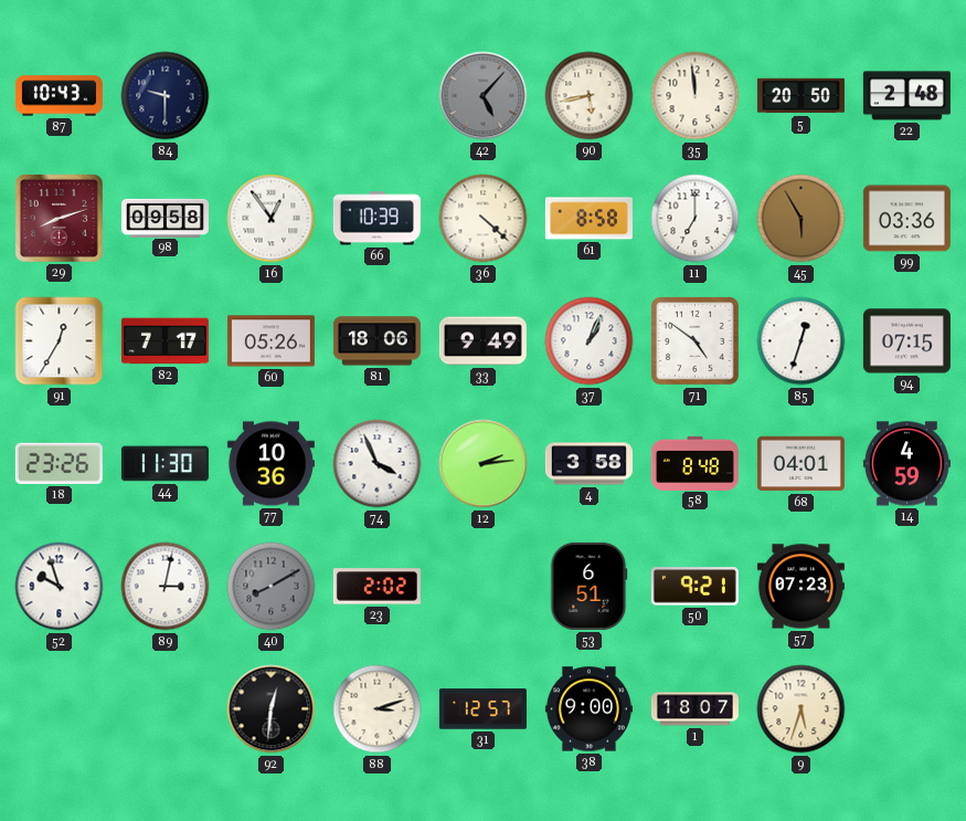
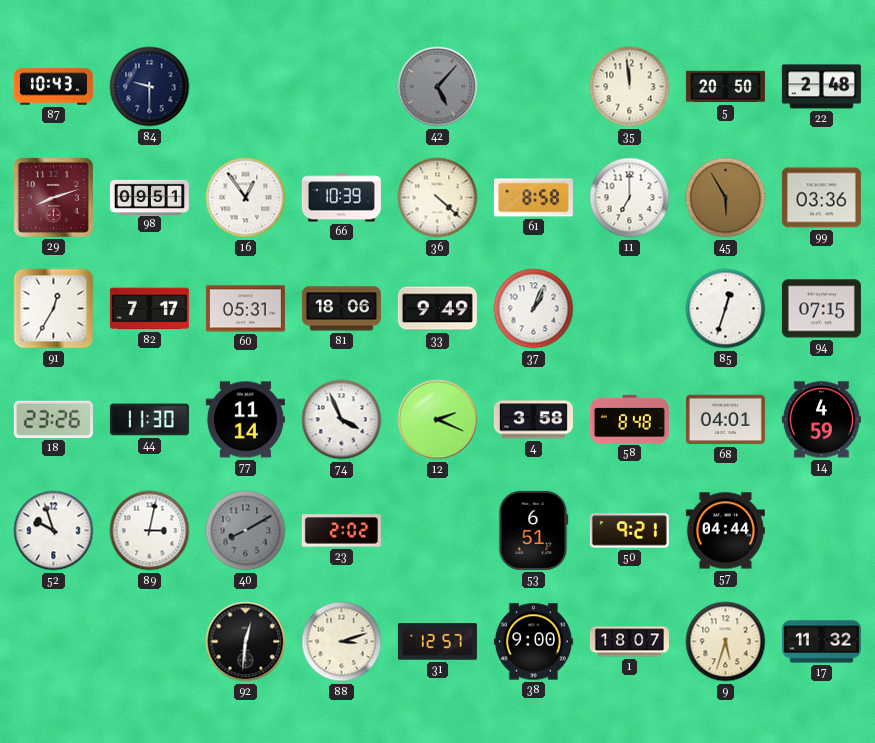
90: 5:43 -> none
98: 09:58 -> 09:51
60: 05:26 -> 05:31
71: 4:51 -> none
77: 10:36 -> 11:14
12: 2:14 -> 2:19
57: 07:23 -> 04:44
17: none -> 11:32
